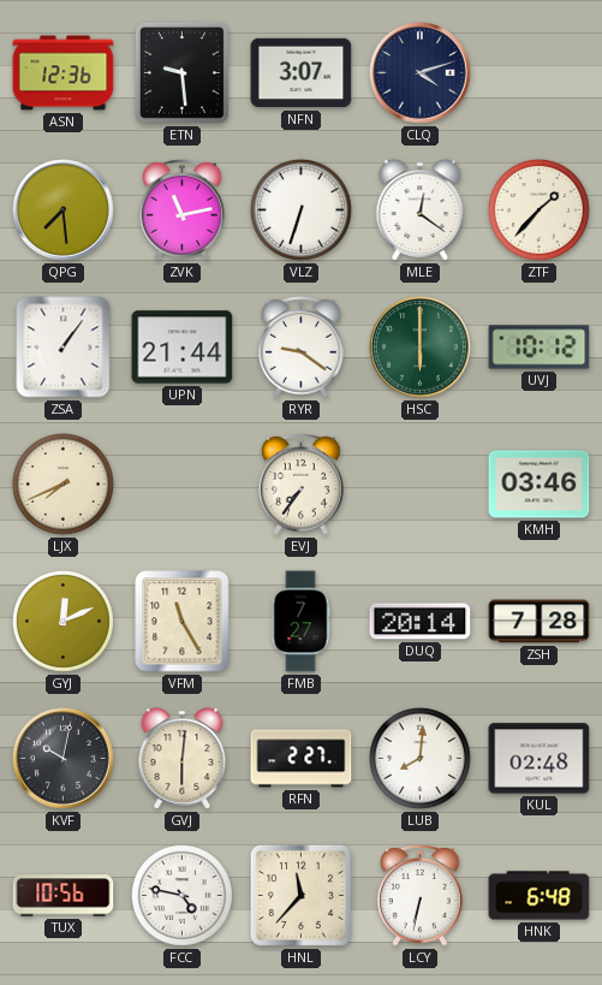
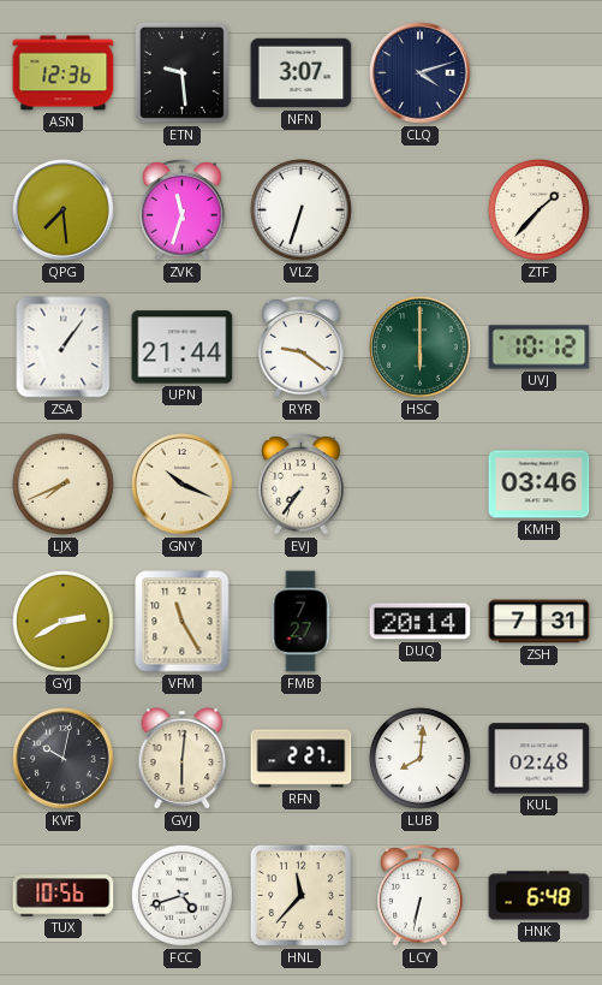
ZVK: 11:13 -> 11:33
MLE: 12:21 -> none
GNY: none -> 10:19
GYJ: 12:11 -> 2:40
ZSH: 7:28 -> 7:31
FCC: 4:47 -> 4:42
